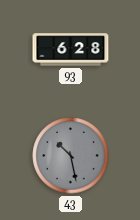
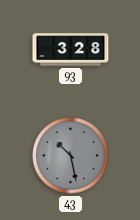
93: 6:28 -> 3:28
